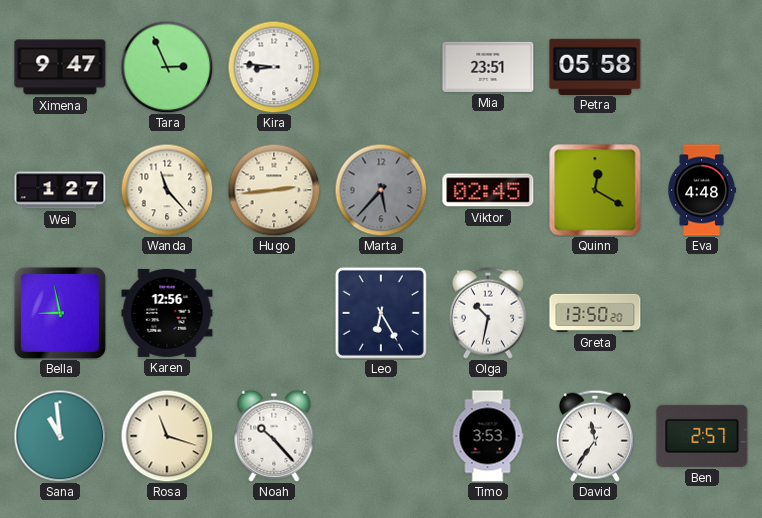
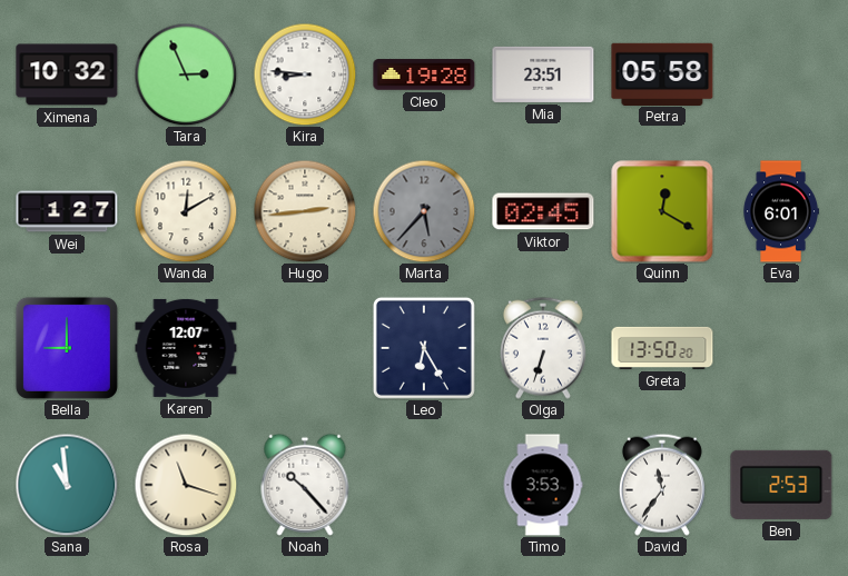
Ximena: 9:47 -> 10:32
Cleo: none -> 19:28
Wanda: 11:23 -> 12:10
Eva: 4:48 -> 6:01
Bella: 8:58 -> 9:00
Karen: 12:56 -> 12:07
Olga: 10:32 -> 6:33
Ben: 2:57 -> 2:53
